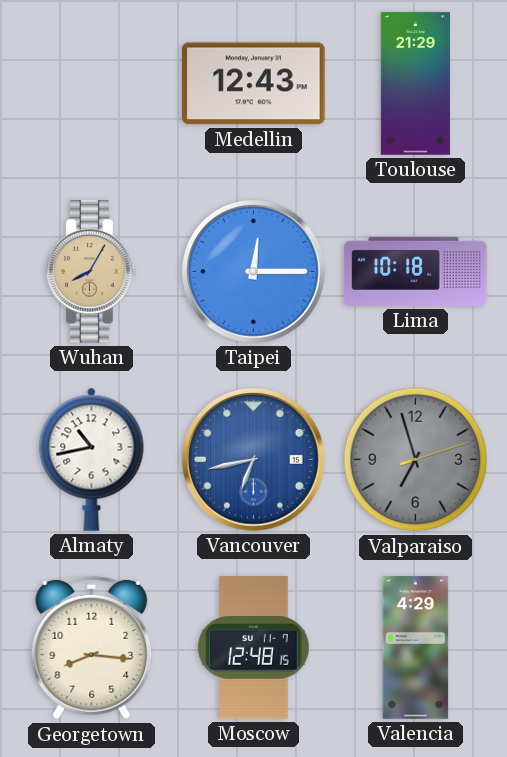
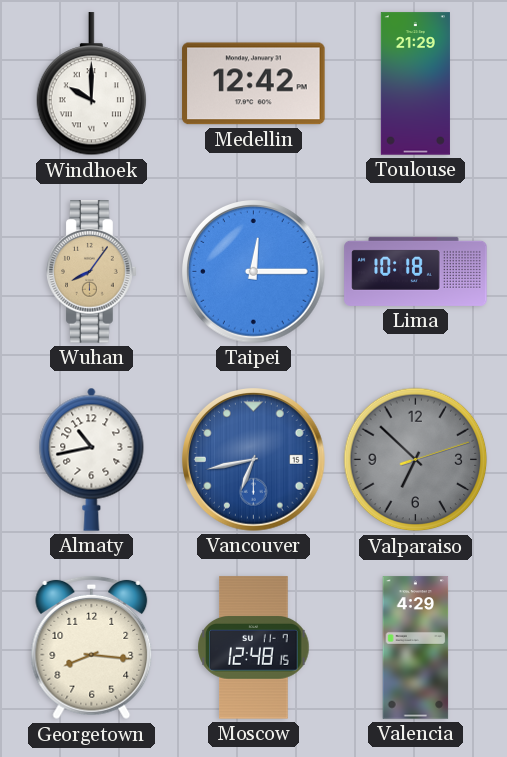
Windhoek: none -> 10:00
Medellin: 12:43 -> 12:42
Wuhan: 8:05 -> 8:06
Valparaiso: 6:57 -> 6:52
